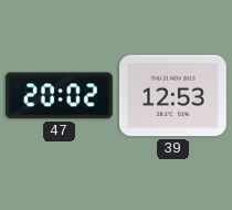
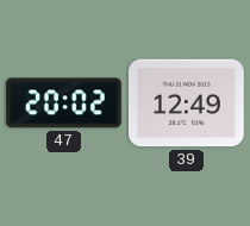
39: 12:53 -> 12:49
